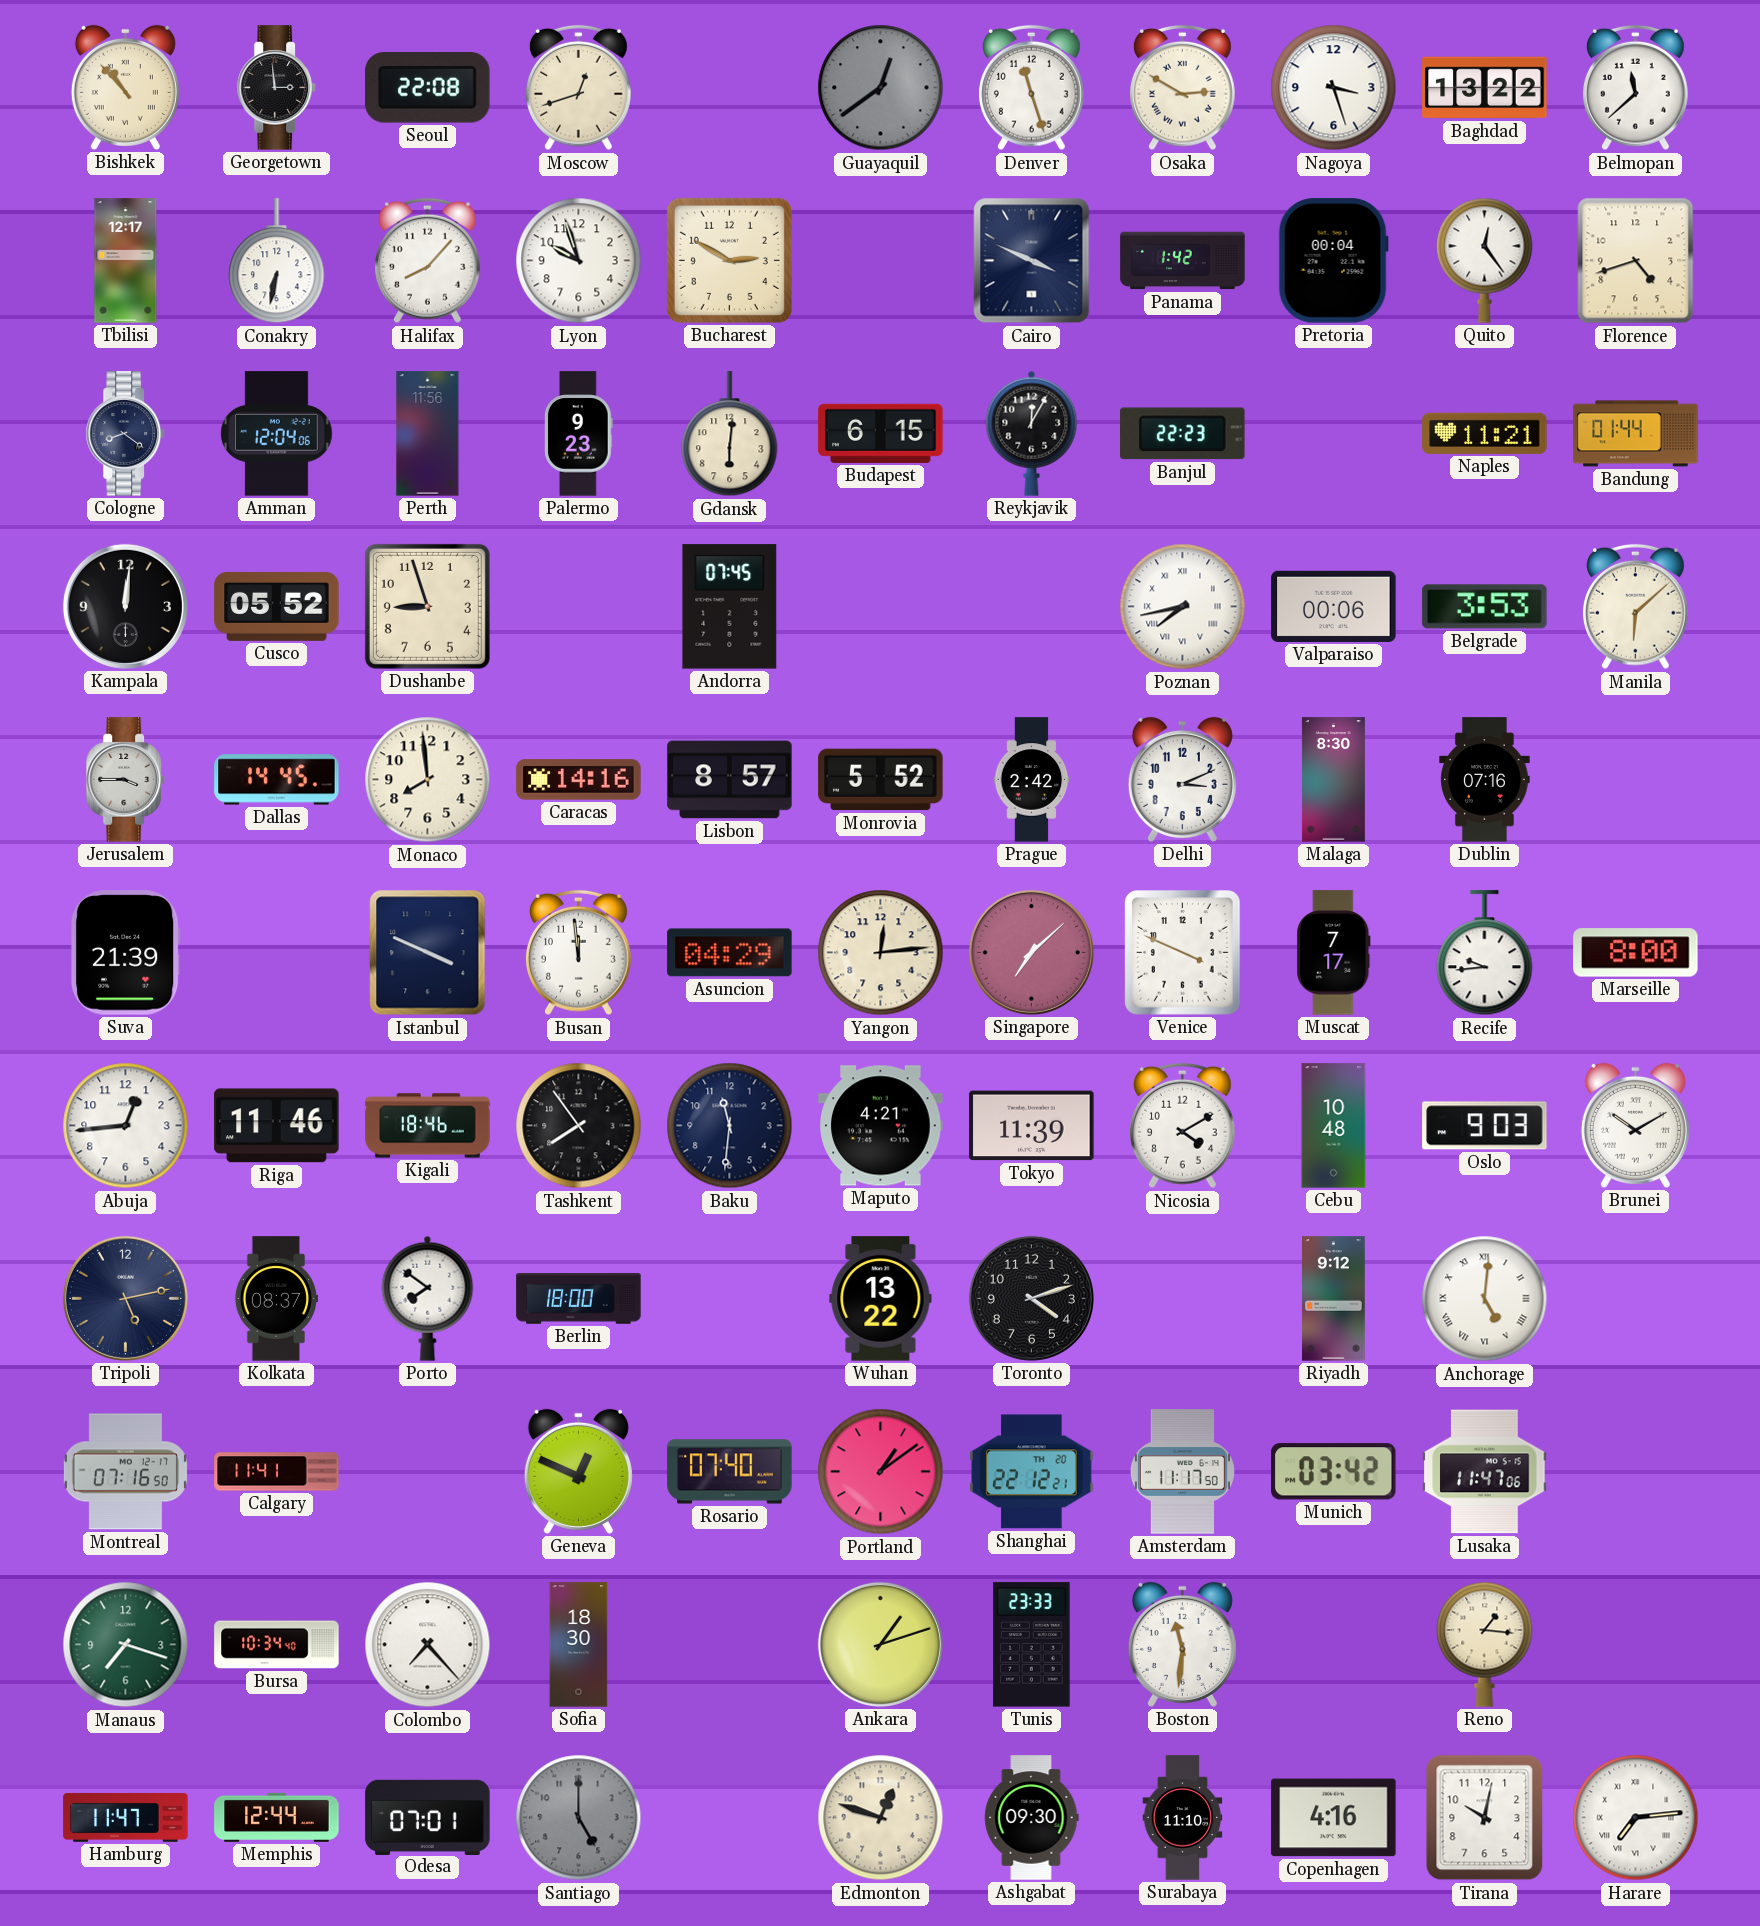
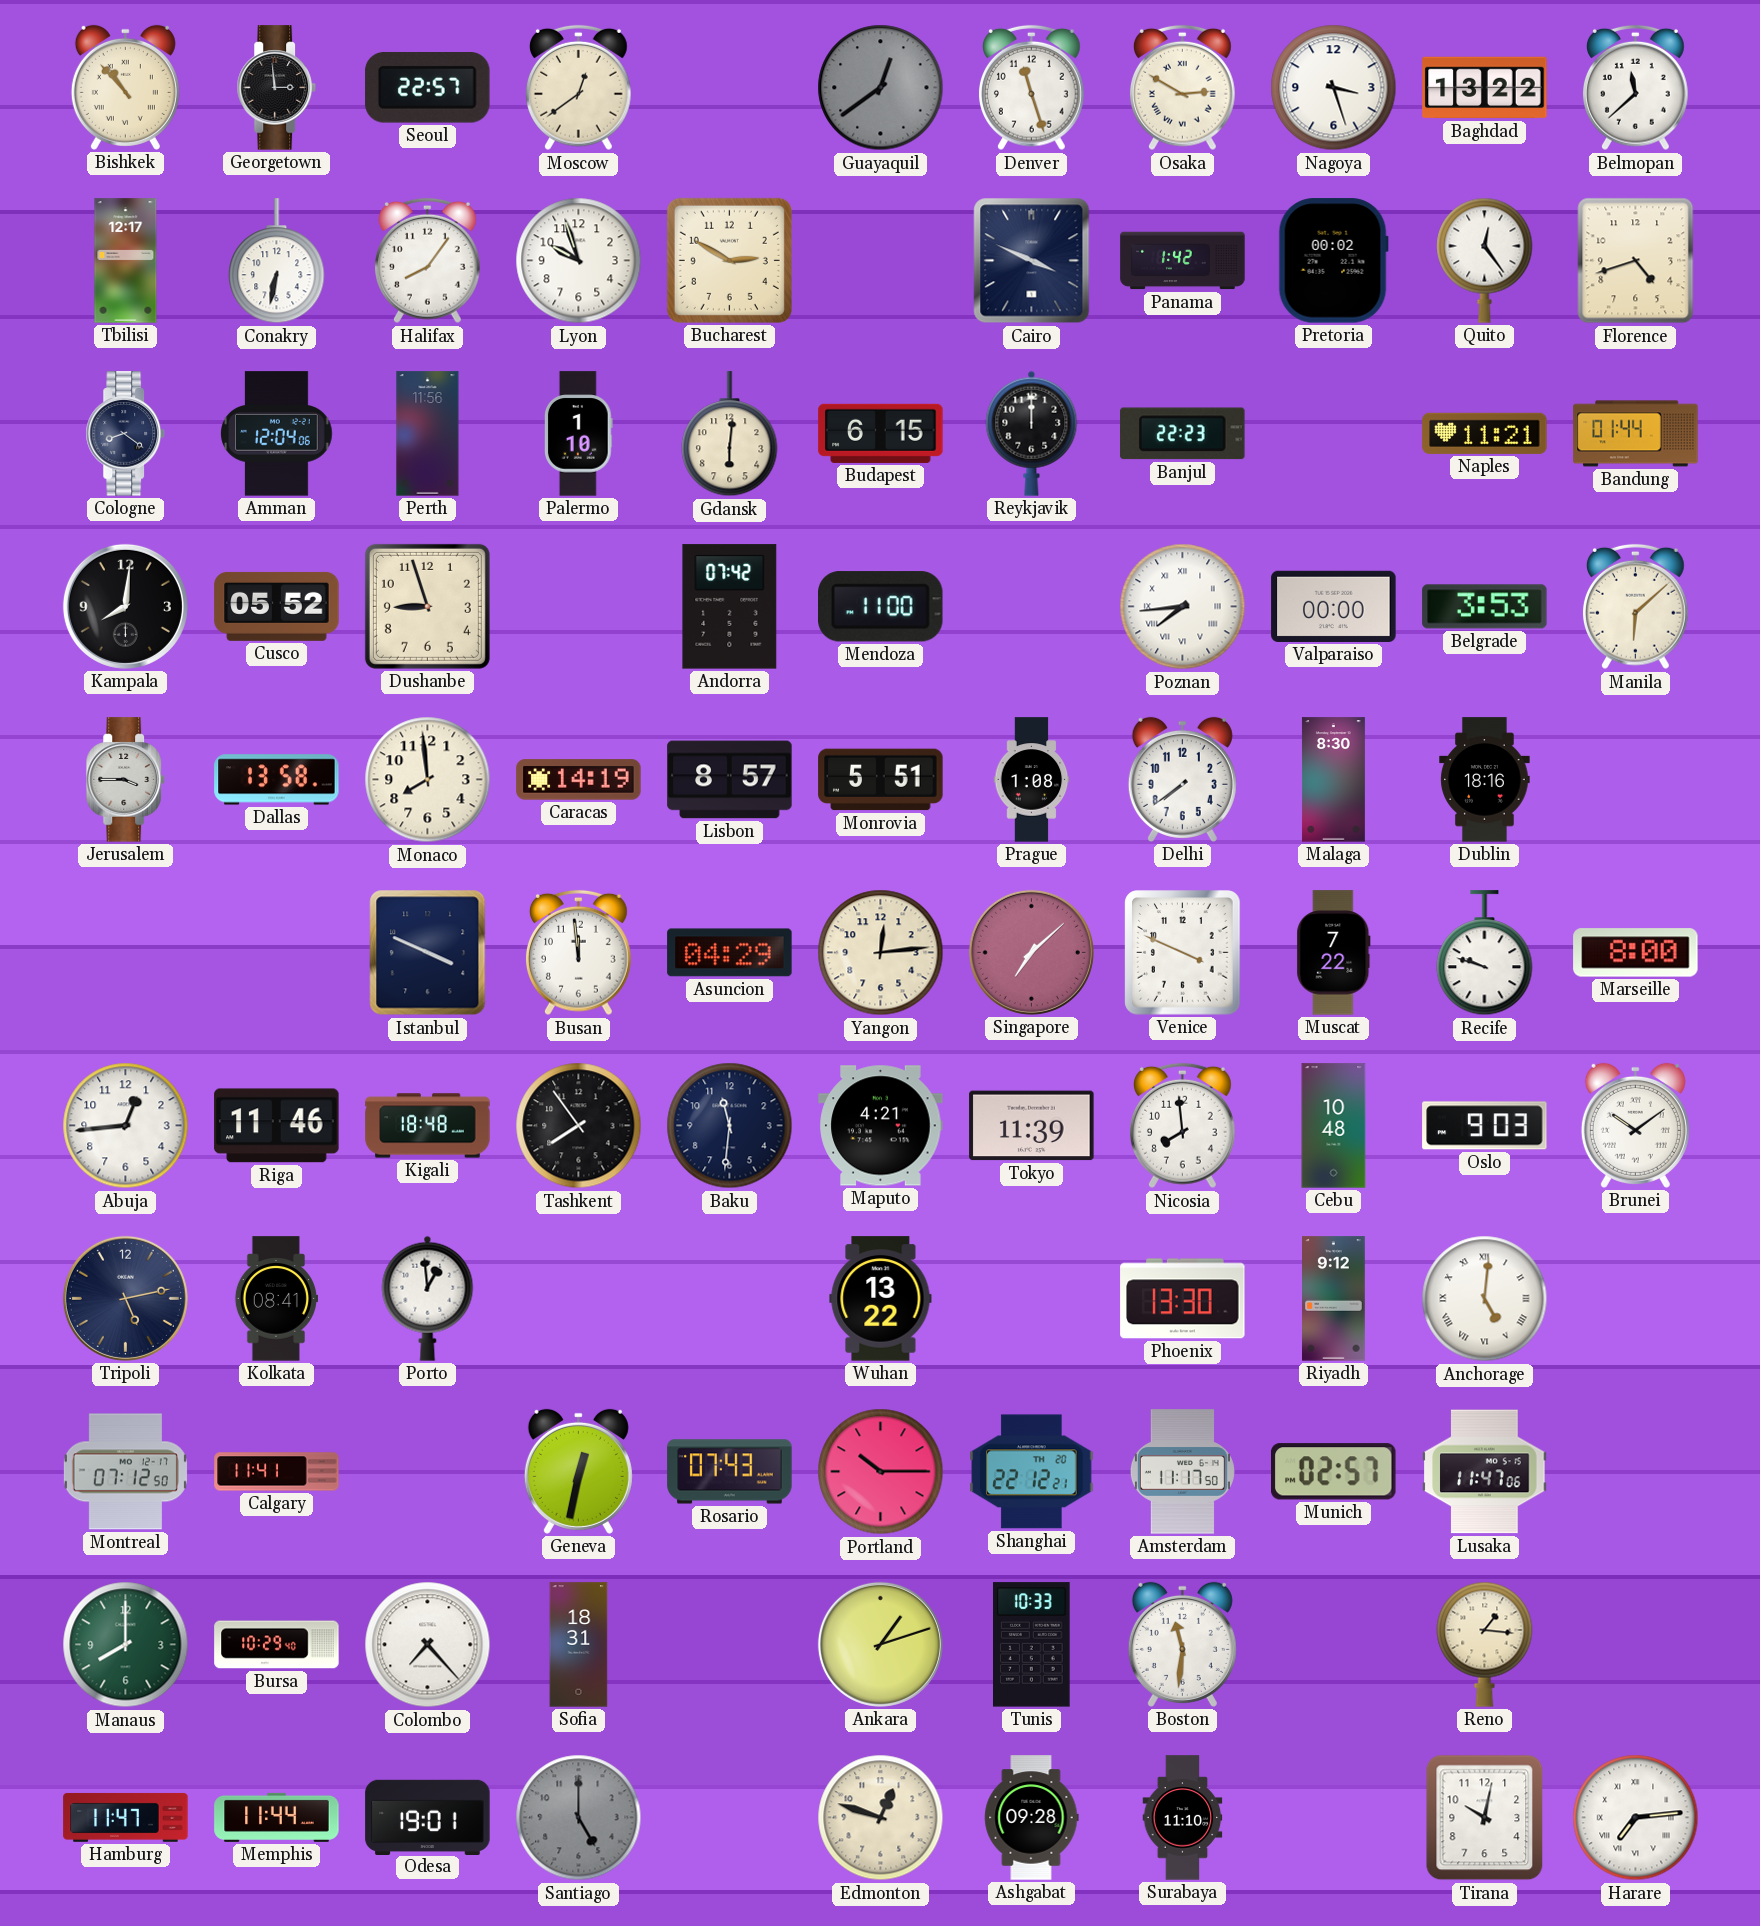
Seoul: 22:08 -> 22:57
Moscow: 12:42 -> 12:39
Halifax: 8:07 -> 8:06
Pretoria: 00:04 -> 00:02
Palermo: 9:23 -> 1:10
Reykjavik: 12:05 -> 12:00
Kampala: 12:01 -> 8:01
Andorra: 07:45 -> 07:42
Mendoza: none -> 11:00
Poznan: 7:43 -> 7:44
Valparaiso: 00:06 -> 00:00
Dallas: 14:45 -> 13:58
Caracas: 14:16 -> 14:19
Monrovia: 5:52 -> 5:51
Prague: 2:42 -> 1:08
Delhi: 3:11 -> 7:39
Dublin: 07:16 -> 18:16
Suva: 21:39 -> none
Muscat: 7:17 -> 7:22
Recife: 9:44 -> 9:48
Kigali: 18:46 -> 18:48
Nicosia: 4:10 -> 7:59
Brunei: 10:10 -> 10:09
Kolkata: 08:37 -> 08:41
Porto: 7:51 -> 12:59
Berlin: 18:00 -> none
Toronto: 4:12 -> none
Phoenix: none -> 13:30
Montreal: 07:16 -> 07:12
Geneva: 12:49 -> 12:32
Rosario: 07:40 -> 07:43
Portland: 1:09 -> 10:15
Munich: 03:42 -> 02:57
Manaus: 7:18 -> 8:00
Bursa: 10:34 -> 10:29
Sofia: 18:30 -> 18:31
Tunis: 23:33 -> 10:33
Memphis: 12:44 -> 11:44
Odesa: 07:01 -> 19:01
Ashgabat: 09:30 -> 09:28
Copenhagen: 4:16 -> none
